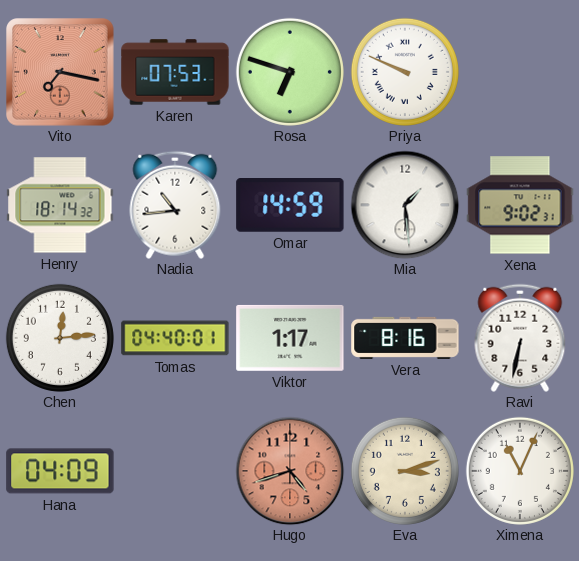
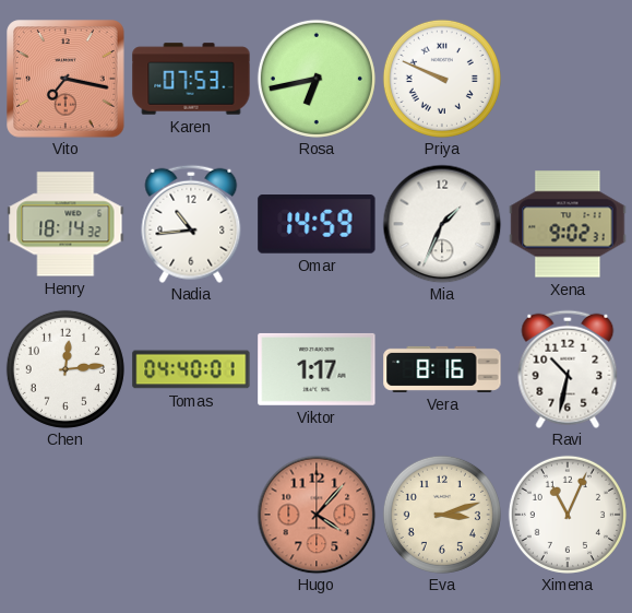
Rosa: 6:48 -> 6:43
Mia: 1:29 -> 1:34
Ravi: 6:32 -> 10:32
Hana: 04:09 -> none
Hugo: 4:42 -> 4:07
